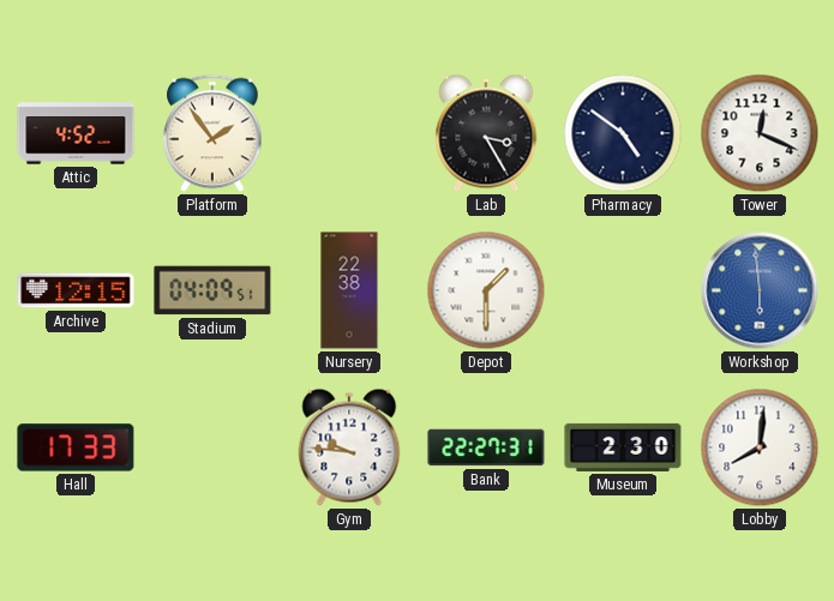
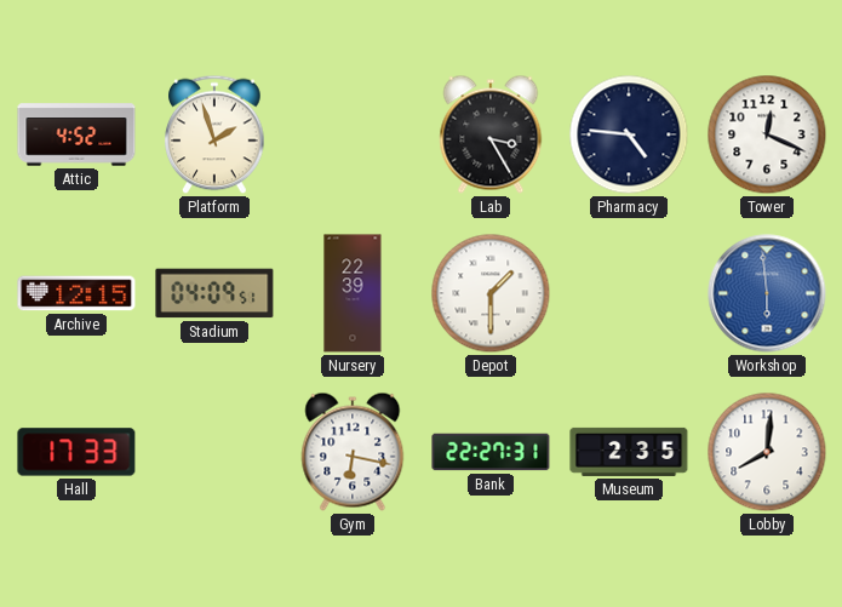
Platform: 1:54 -> 1:57
Pharmacy: 4:51 -> 4:46
Nursery: 22:38 -> 22:39
Gym: 9:46 -> 6:17
Museum: 2:30 -> 2:35
